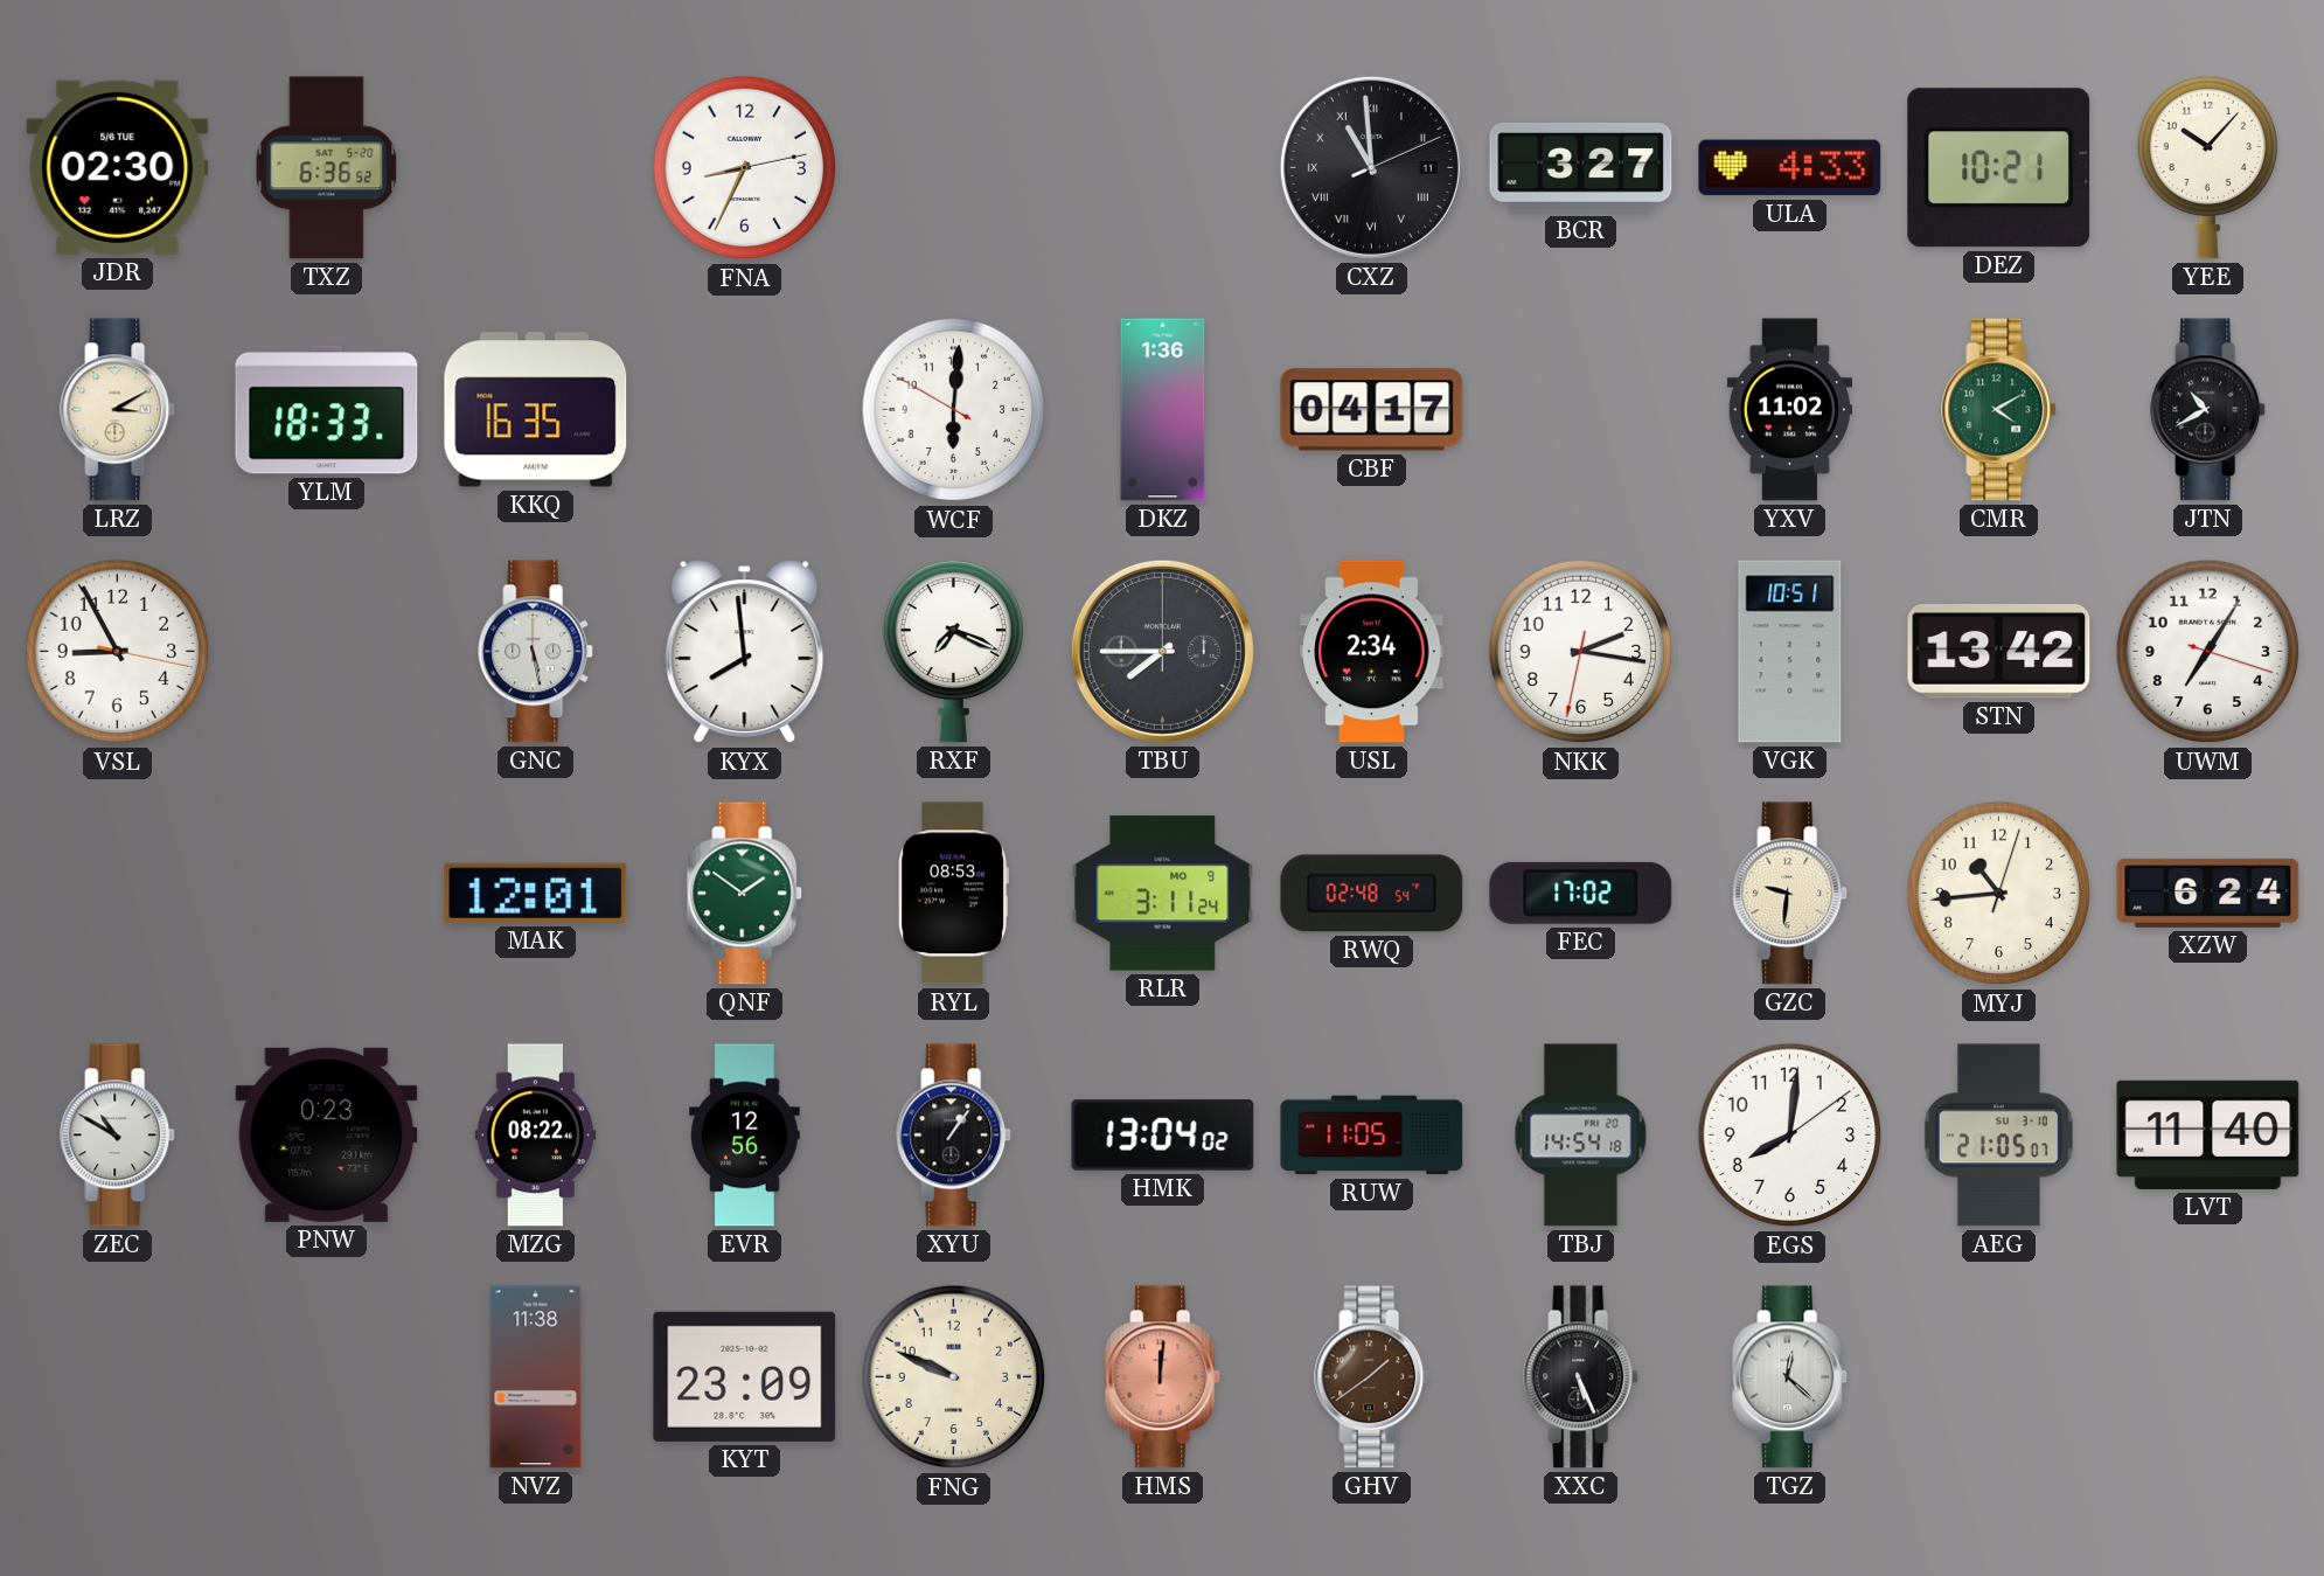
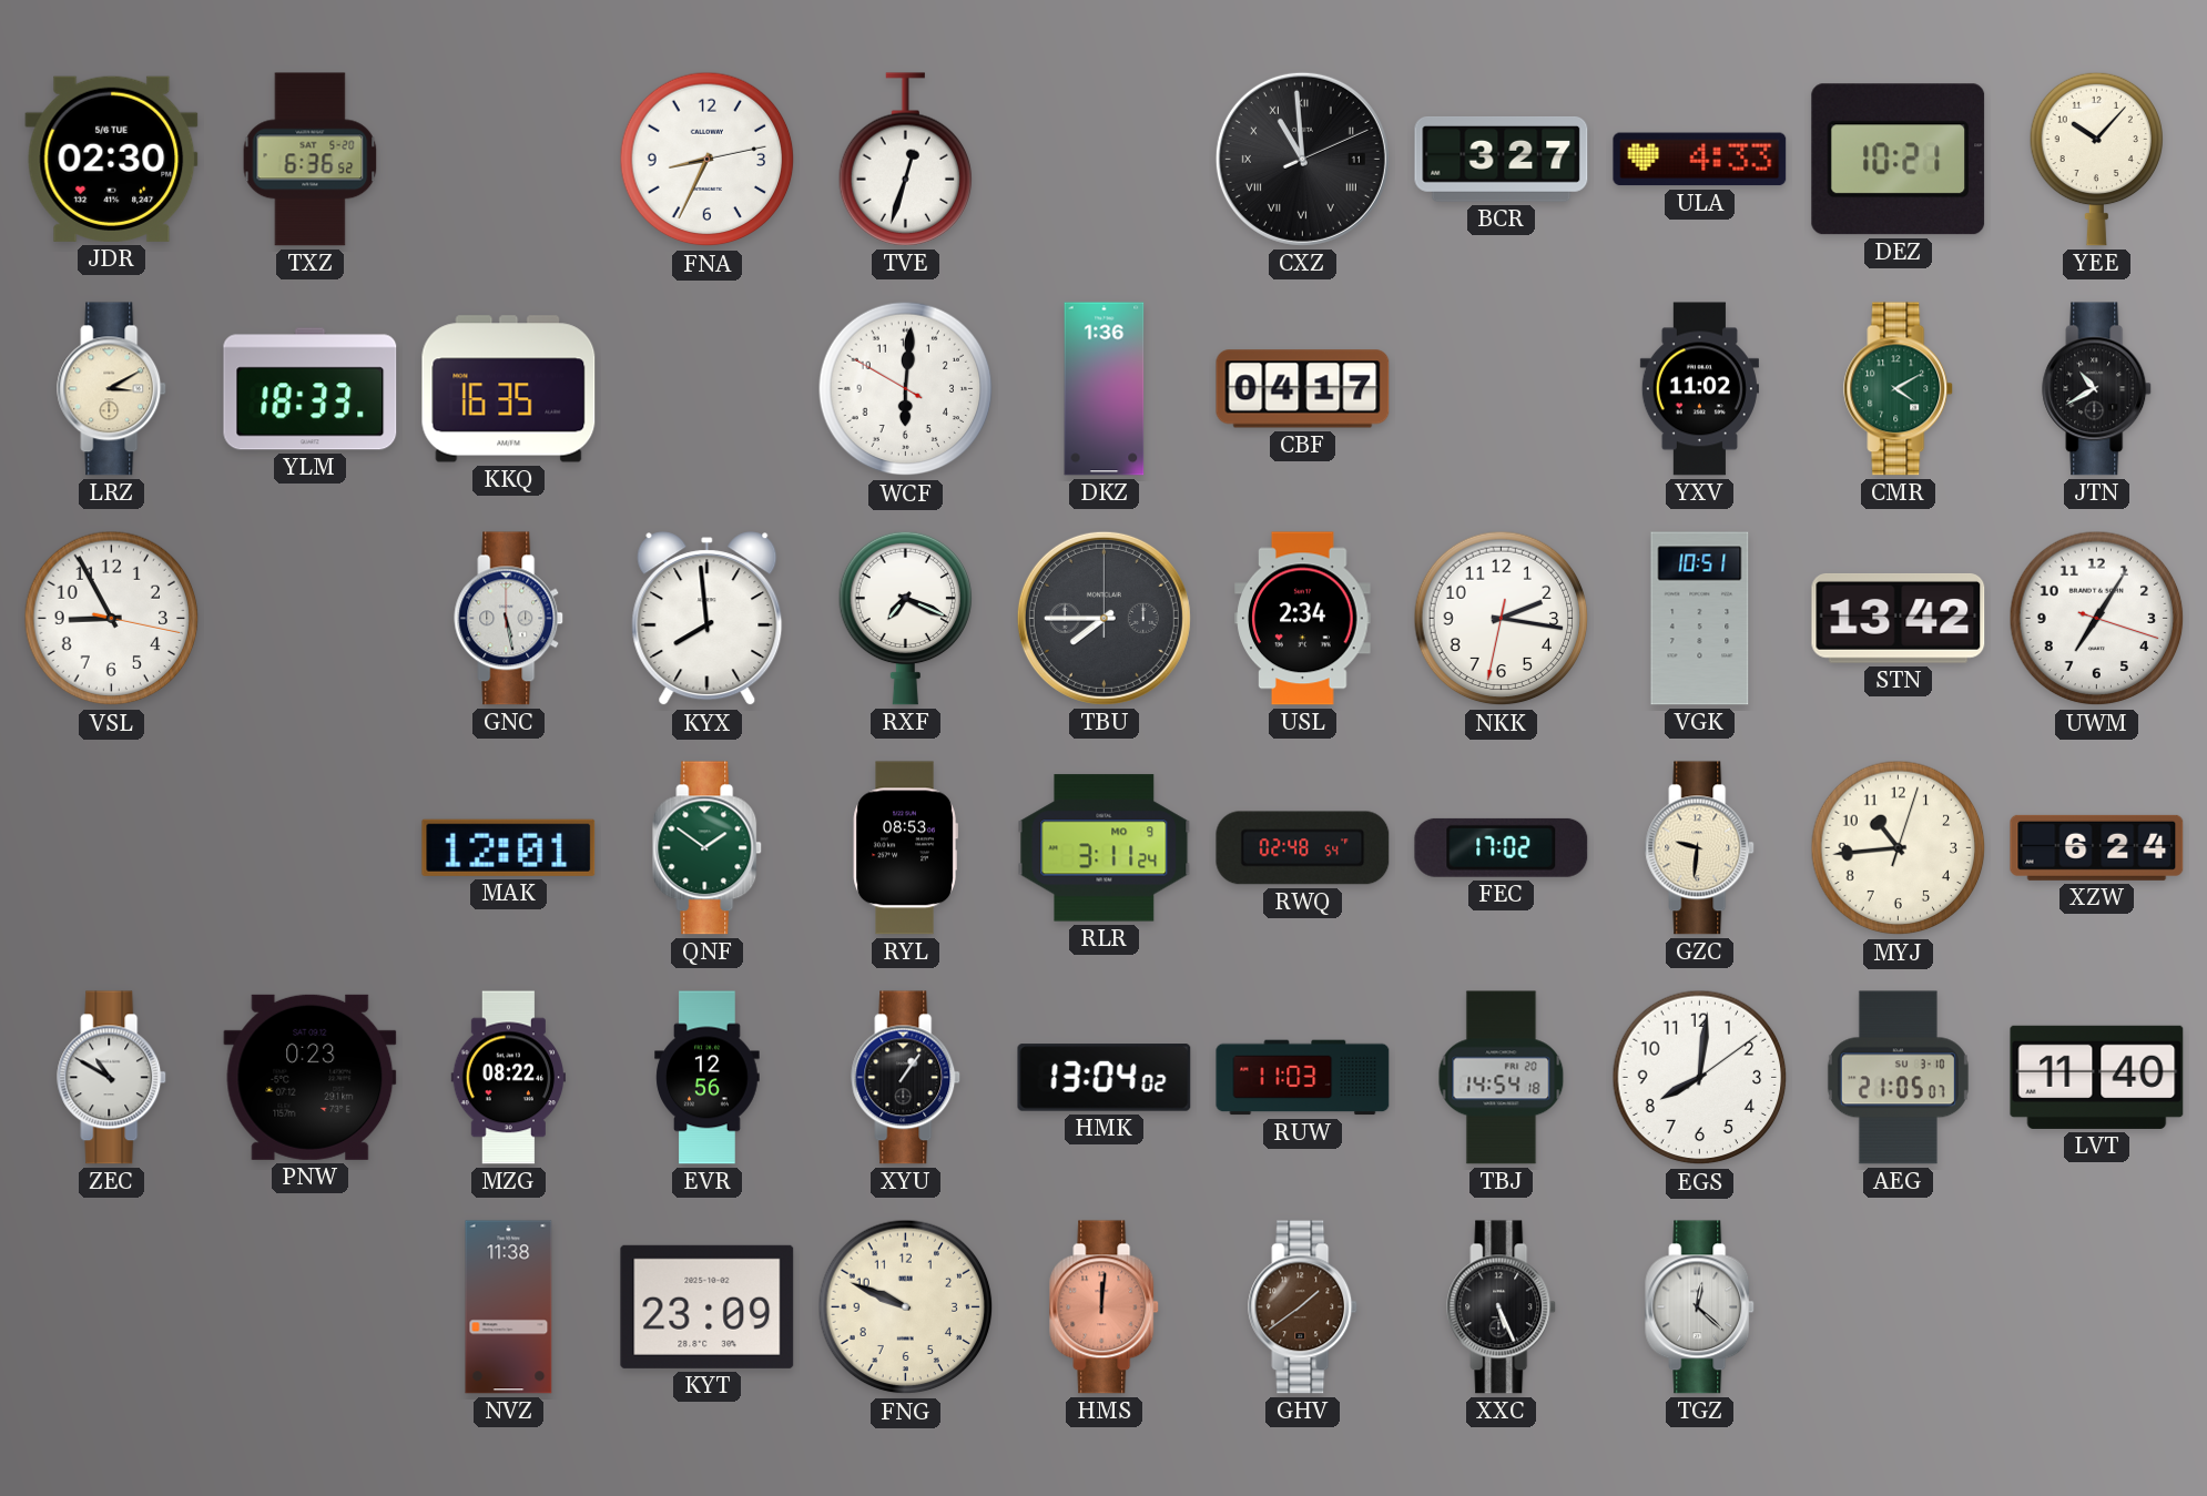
TVE: none -> 12:33
RUW: 11:05 -> 11:03
